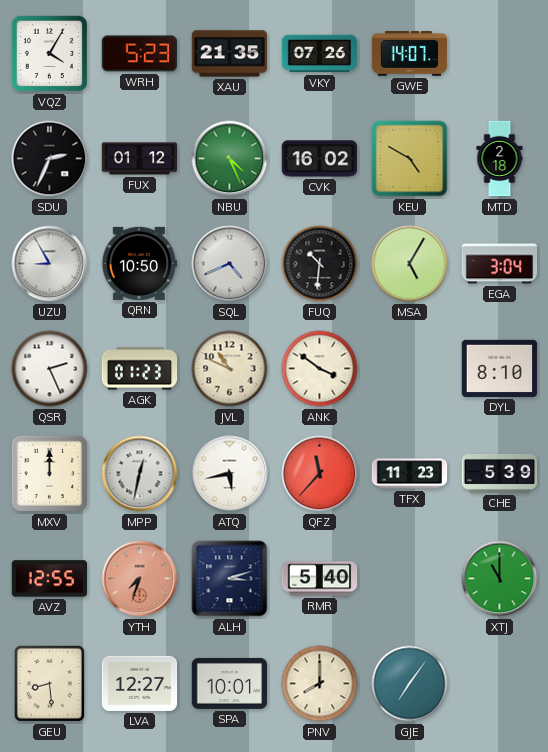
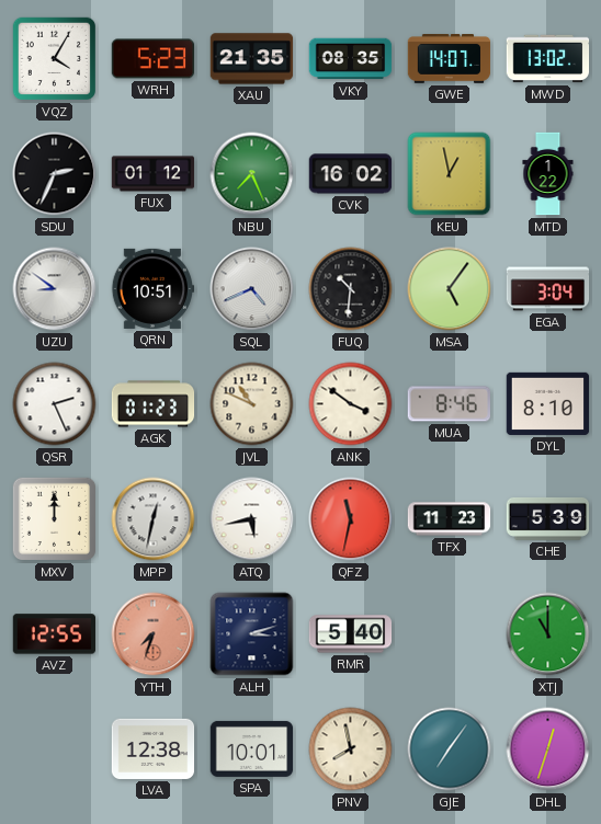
VKY: 07:26 -> 08:35
MWD: none -> 13:02
NBU: 4:26 -> 7:26
KEU: 4:50 -> 12:58
MTD: 2:18 -> 1:22
UZU: 8:55 -> 8:51
QRN: 10:50 -> 10:51
MSA: 5:05 -> 5:06
MUA: none -> 8:46
QFZ: 11:37 -> 11:32
GEU: 8:29 -> none
LVA: 12:27 -> 12:38
PNV: 8:00 -> 7:58
DHL: none -> 12:33
